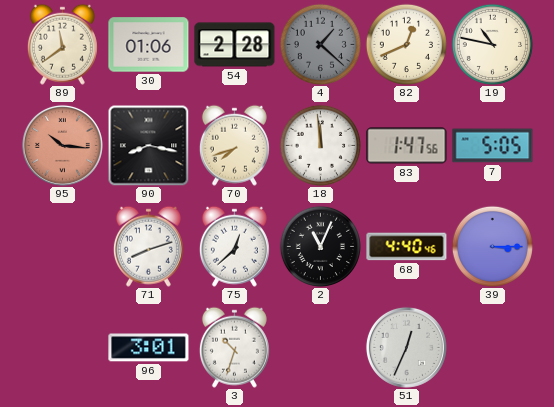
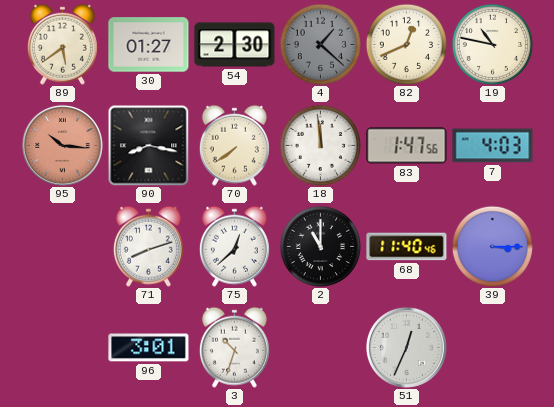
89: 11:39 -> 5:39
30: 01:06 -> 01:27
54: 2:28 -> 2:30
70: 7:42 -> 7:39
7: 5:05 -> 4:03
2: 11:04 -> 11:00
68: 4:40 -> 11:40
